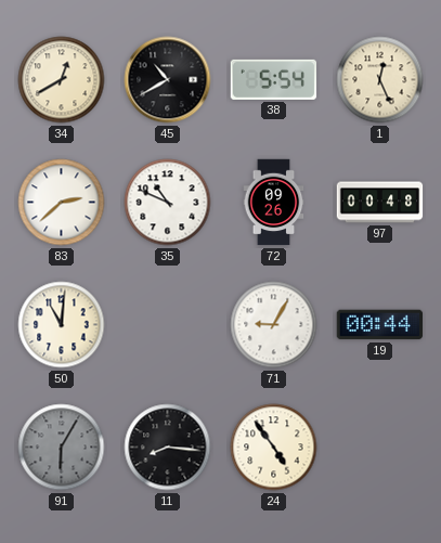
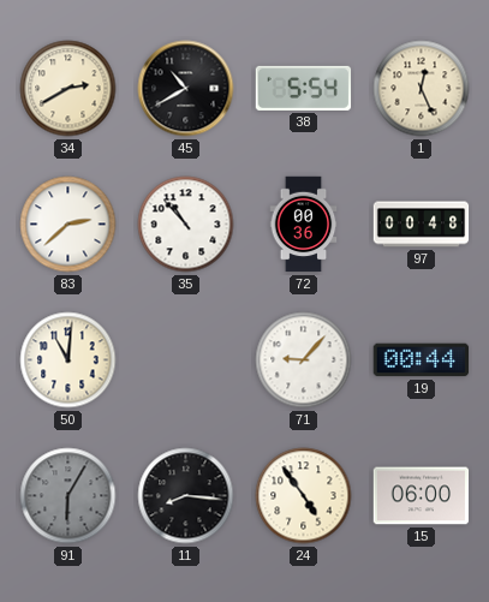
34: 12:40 -> 2:40
35: 10:49 -> 10:53
72: 09:26 -> 00:36
71: 9:05 -> 9:07
15: none -> 06:00
